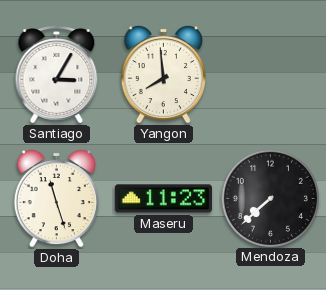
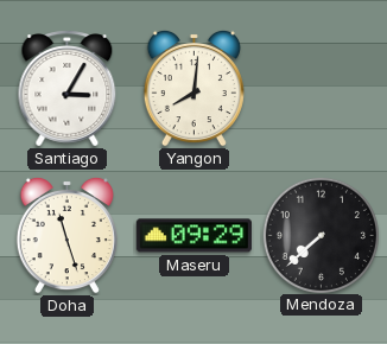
Yangon: 7:59 -> 8:01
Maseru: 11:23 -> 09:29
